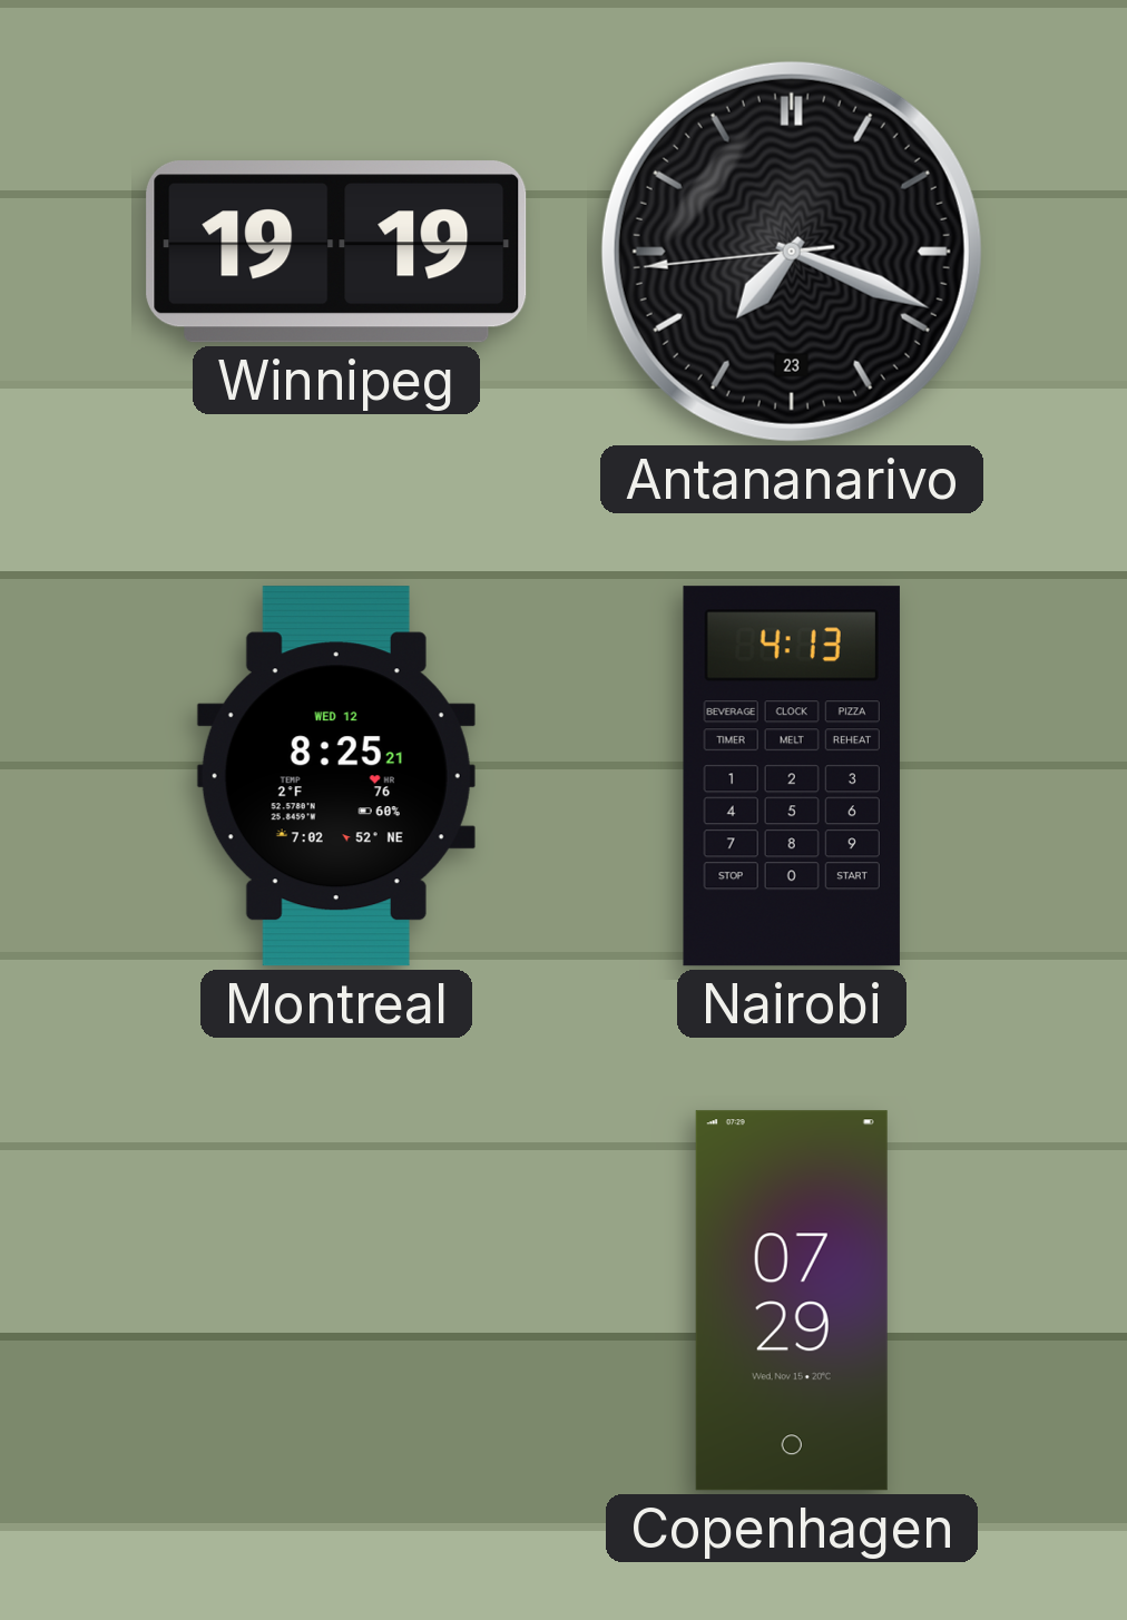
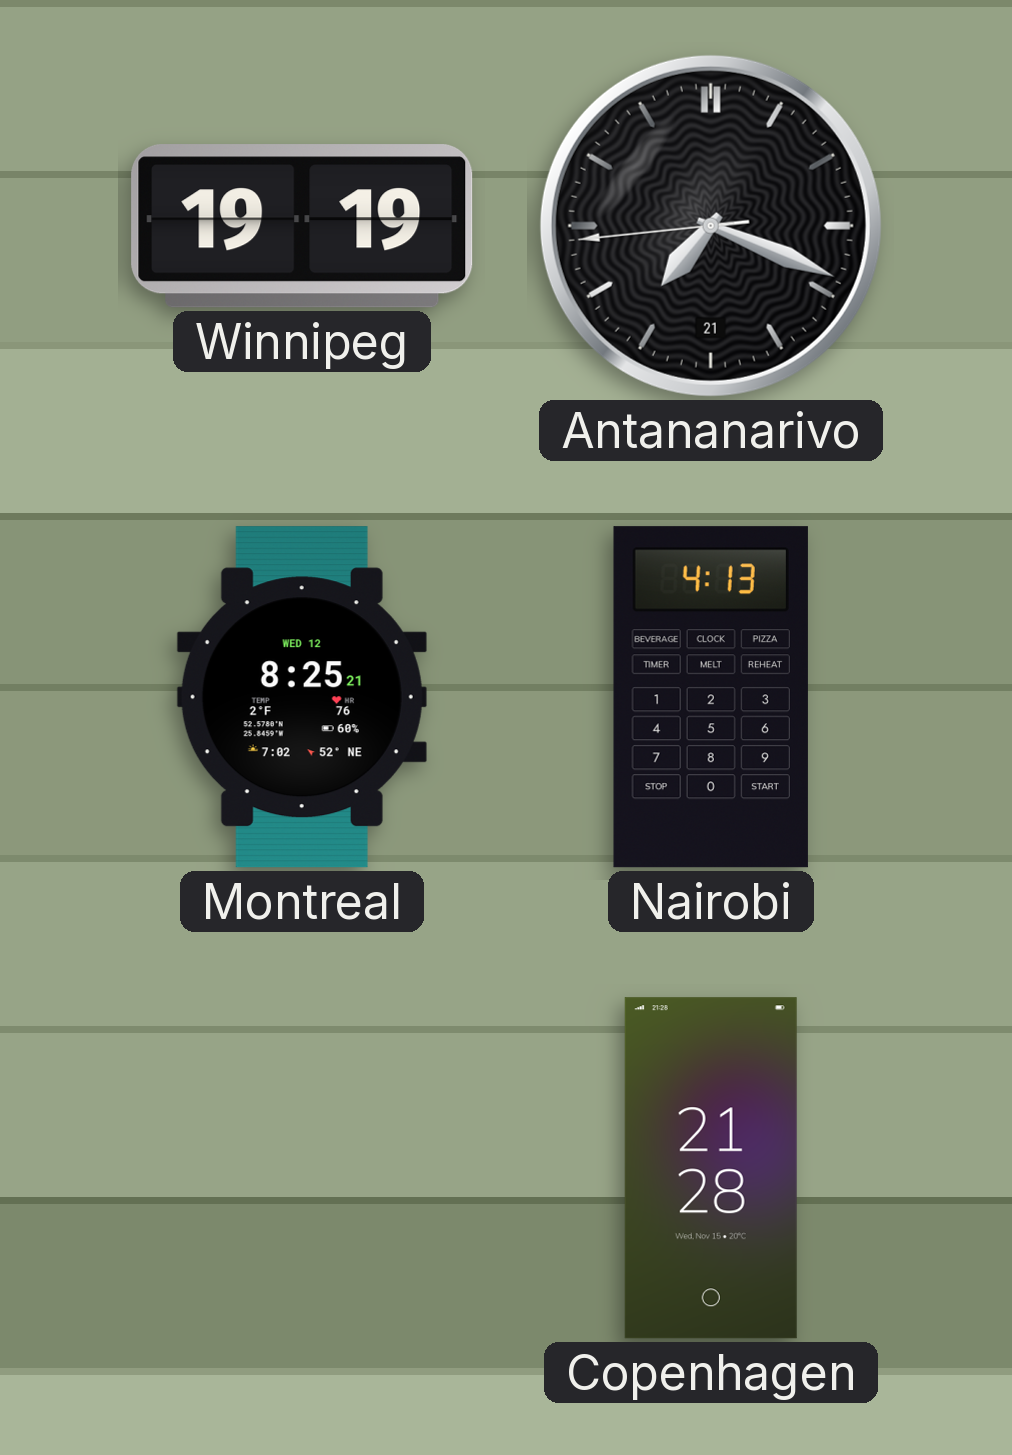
Antananarivo date: 23 -> 21
Copenhagen: 07:29 -> 21:28
